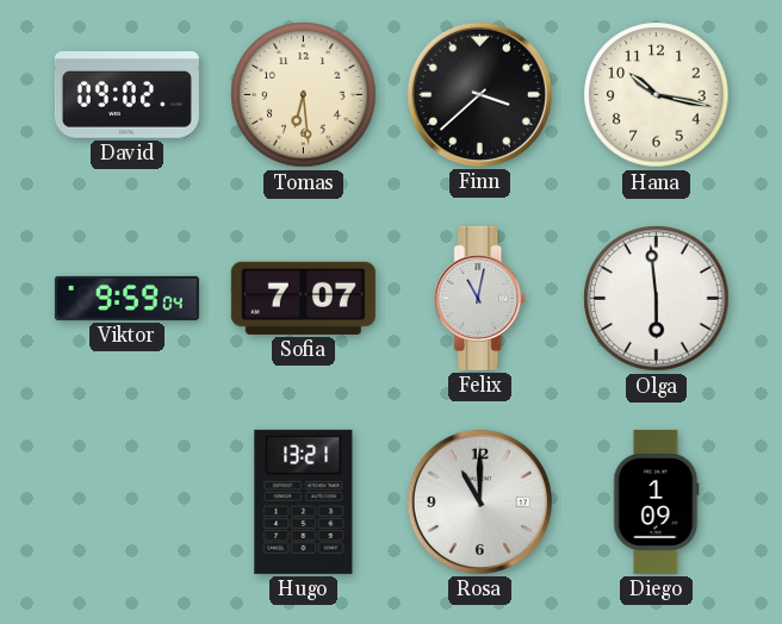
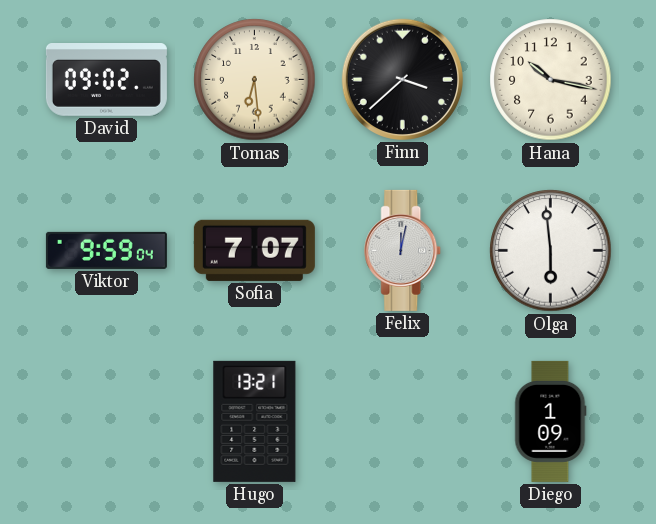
Felix: 11:02 -> 12:02
Rosa: 11:00 -> none
